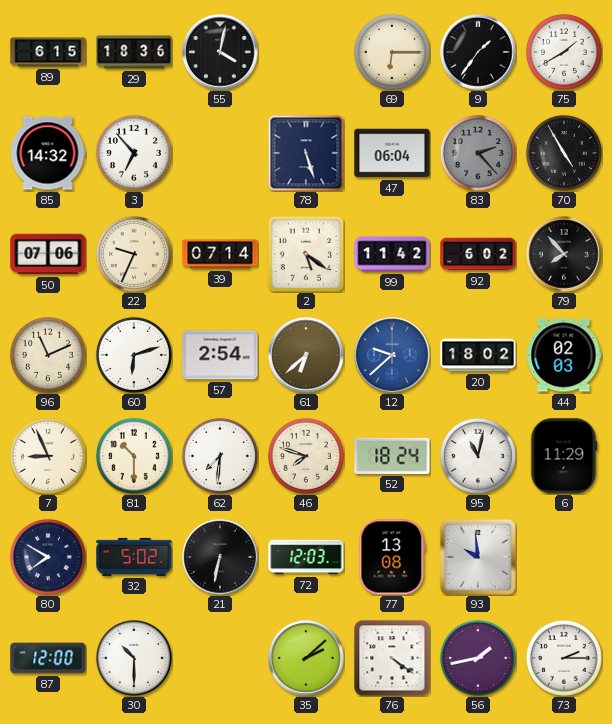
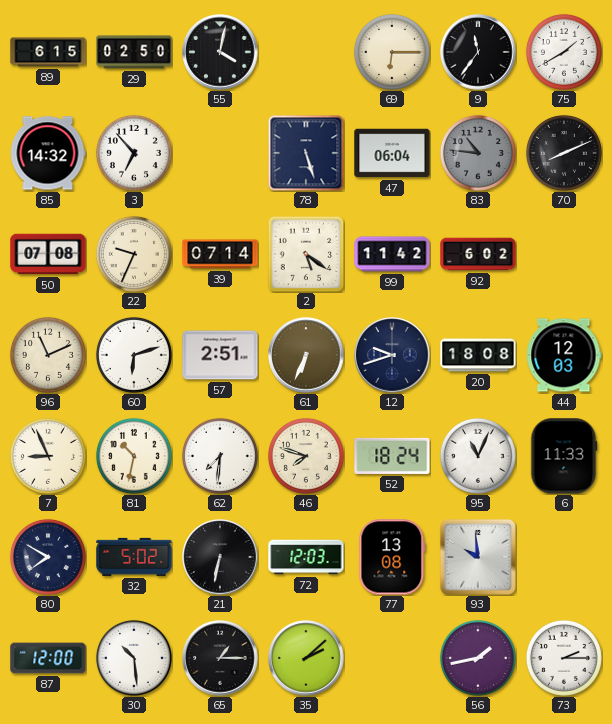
29: 18:36 -> 02:50
9: 1:36 -> 11:36
83: 2:23 -> 10:46
70: 4:55 -> 8:11
50: 07:06 -> 07:08
79: 7:53 -> none
57: 2:54 -> 2:51
61: 6:38 -> 6:34
12: 9:38 -> 9:42
12 dial: blue -> navy
20: 18:02 -> 18:08
44: 02:03 -> 12:03
81: 10:30 -> 10:32
95: 11:02 -> 11:04
6: 11:29 -> 11:33
30: 10:30 -> 10:29
65: none -> 1:15
76: 4:21 -> none
